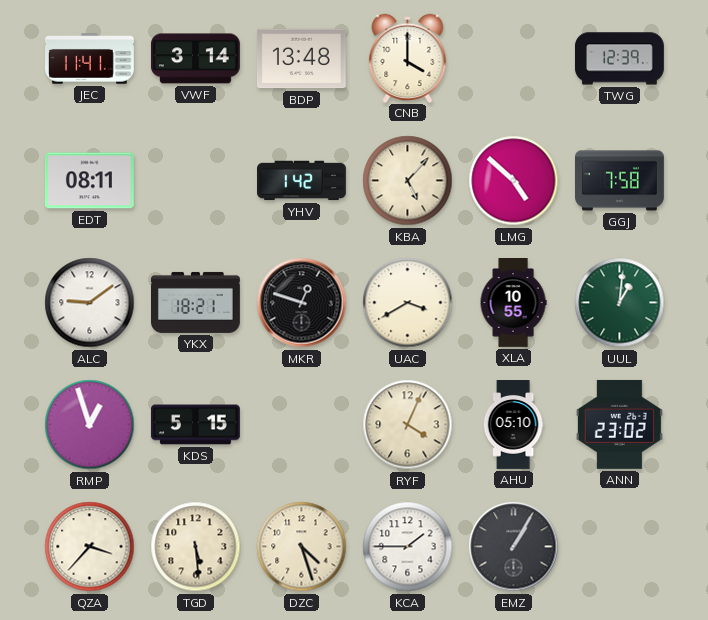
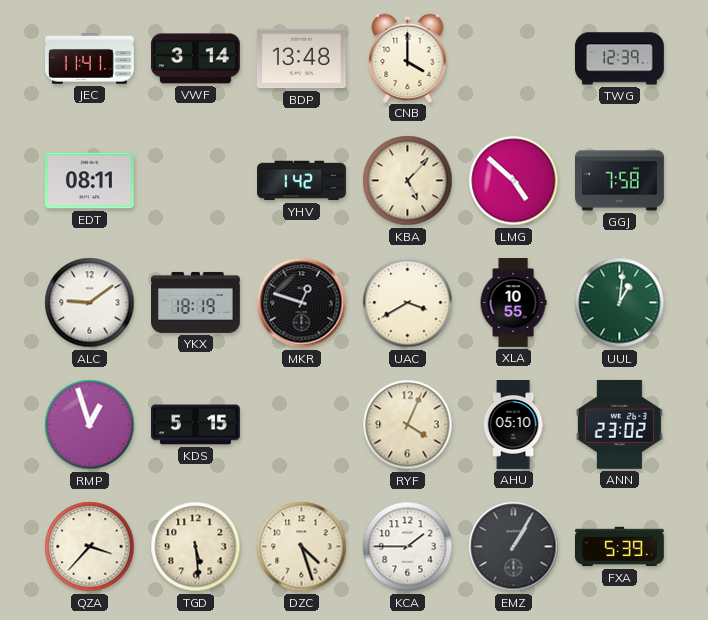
YKX: 18:21 -> 18:19
FXA: none -> 5:39
